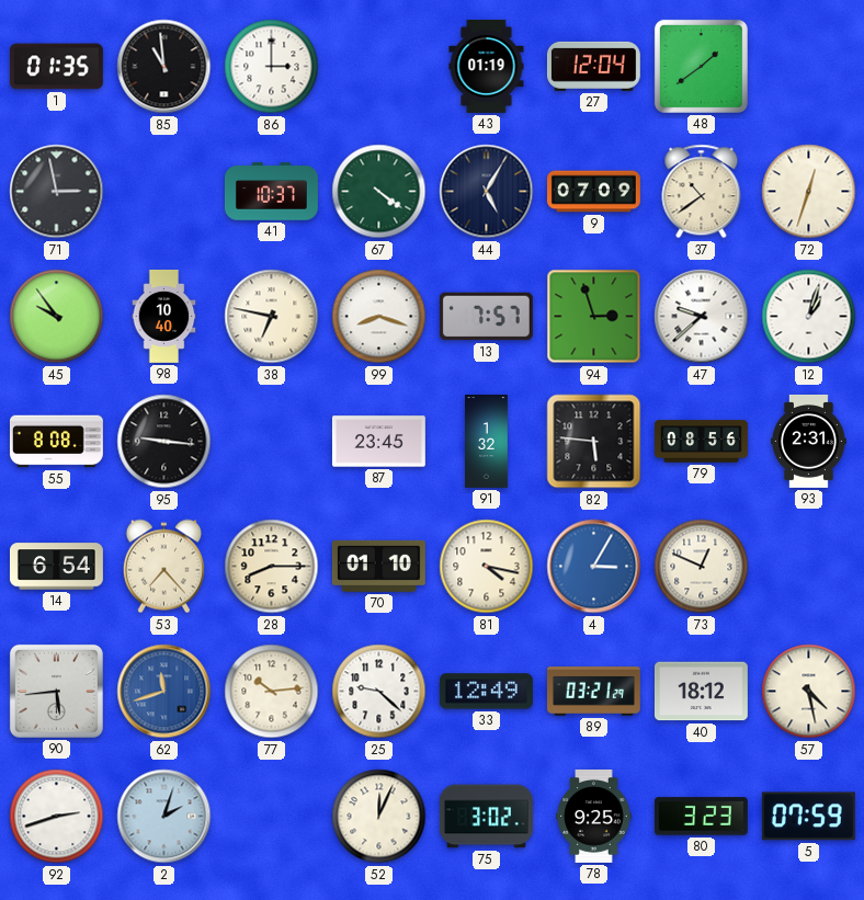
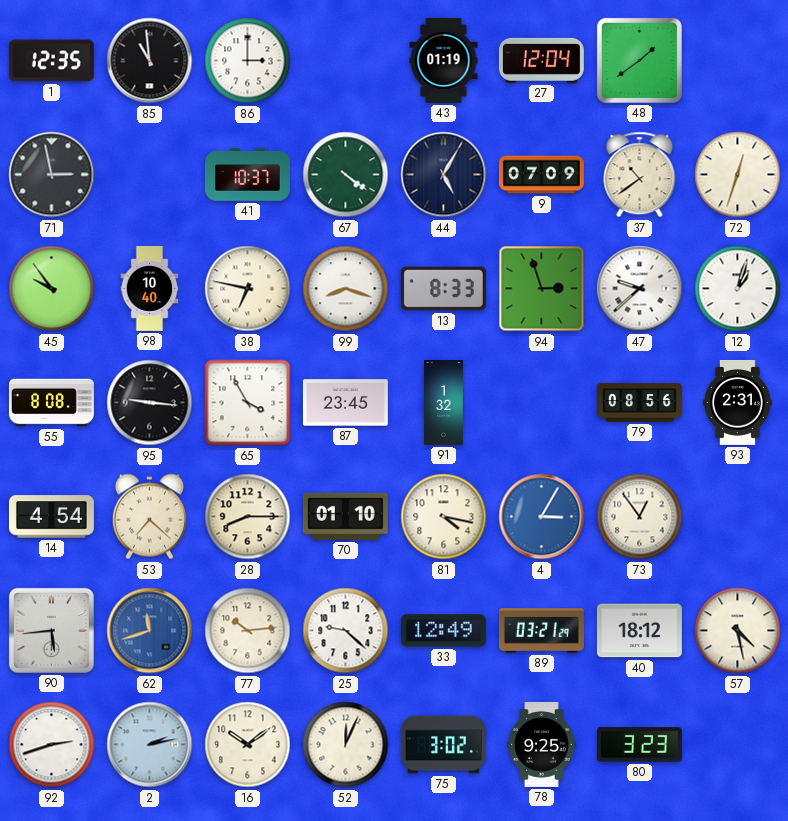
1: 01:35 -> 12:35
13: 7:57 -> 8:33
65: none -> 3:55
82: 5:46 -> none
14: 6:54 -> 4:54
53: 7:23 -> 7:22
73: 12:49 -> 12:54
2: 2:03 -> 2:13
16: none -> 10:09
5: 07:59 -> none
